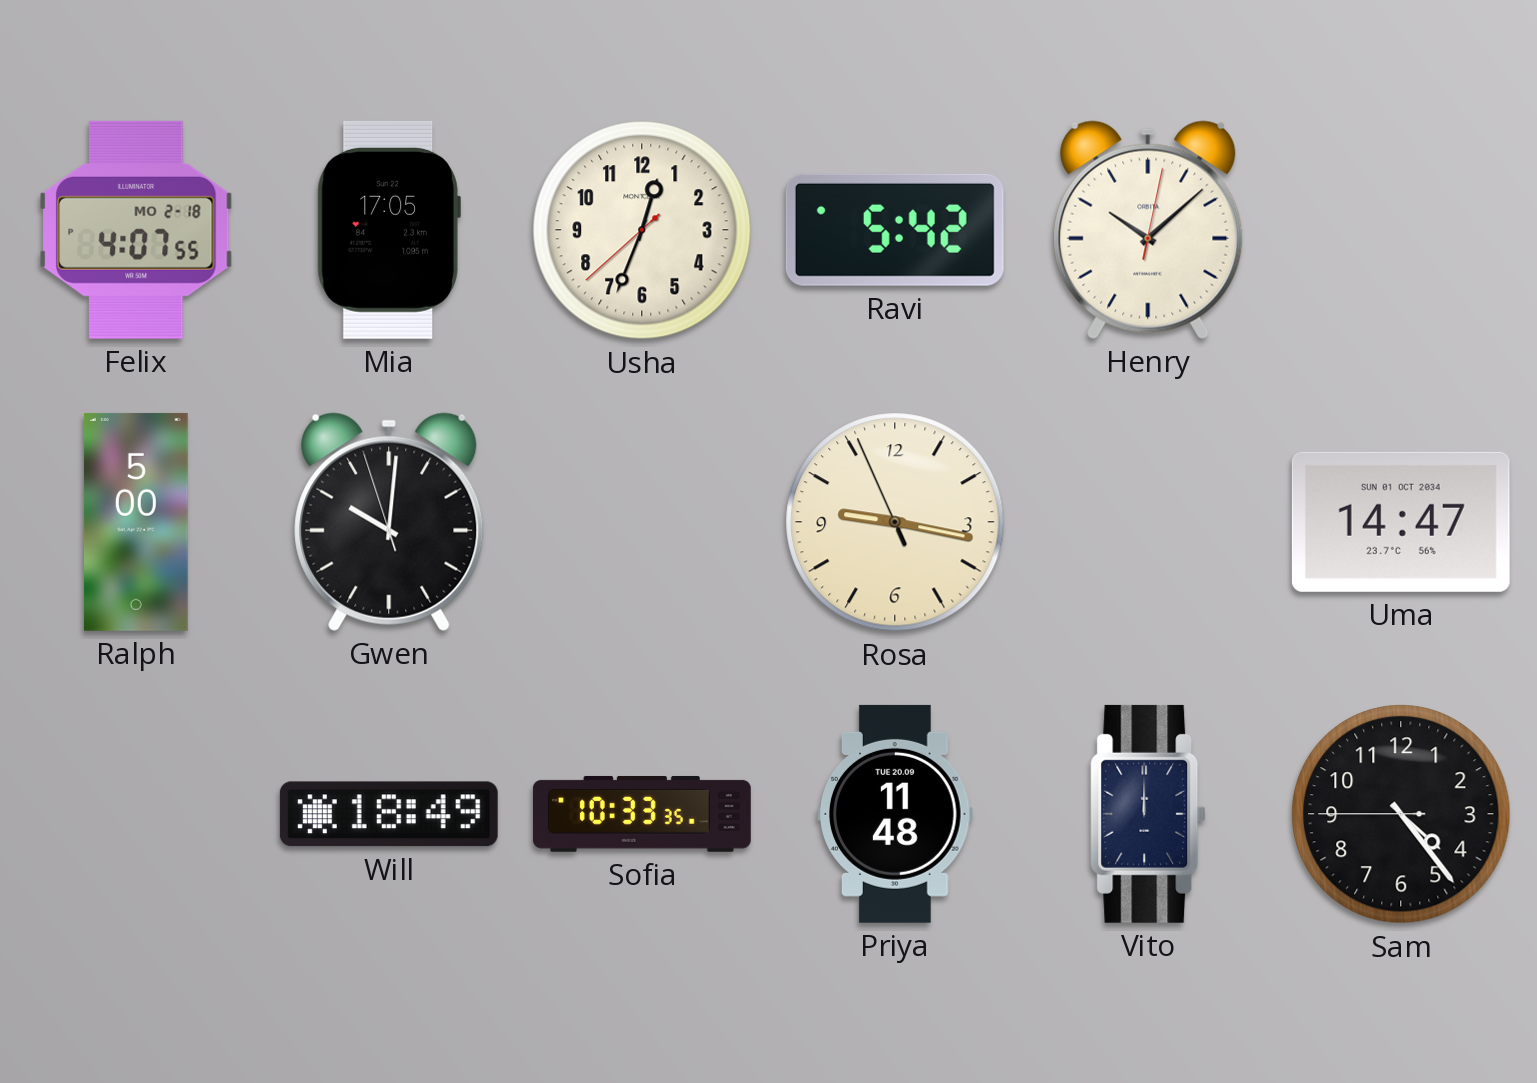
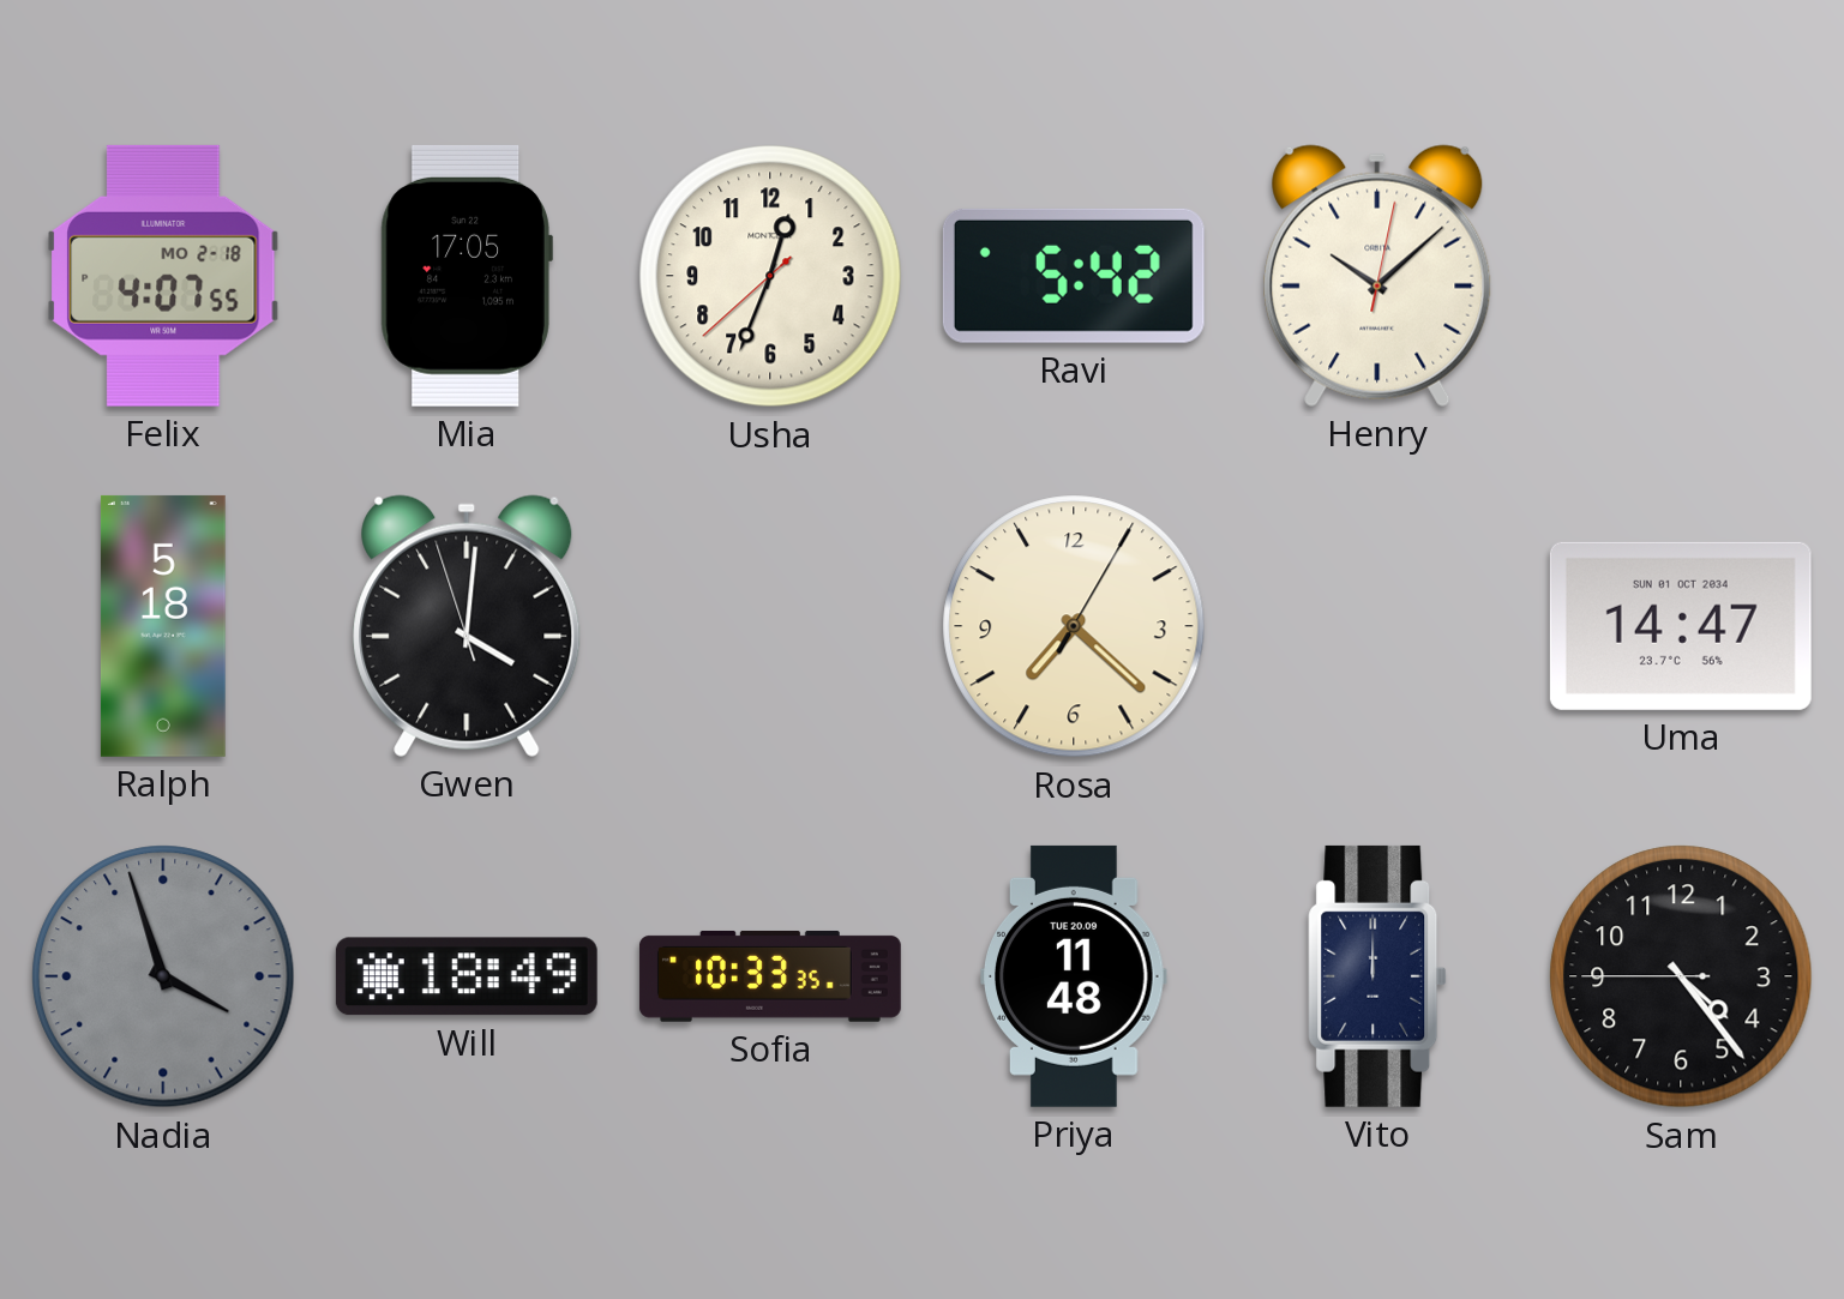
Ralph: 5:00 -> 5:18
Gwen: 10:00 -> 4:00
Rosa: 9:16 -> 7:22
Nadia: none -> 3:57
